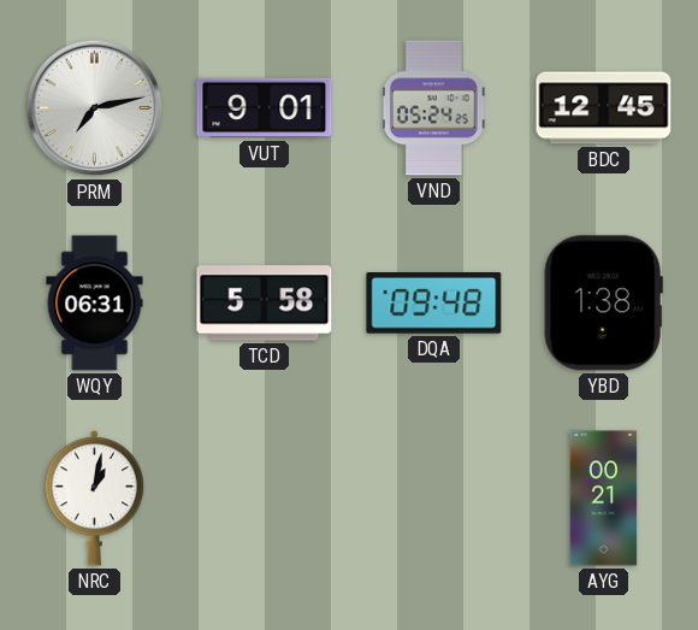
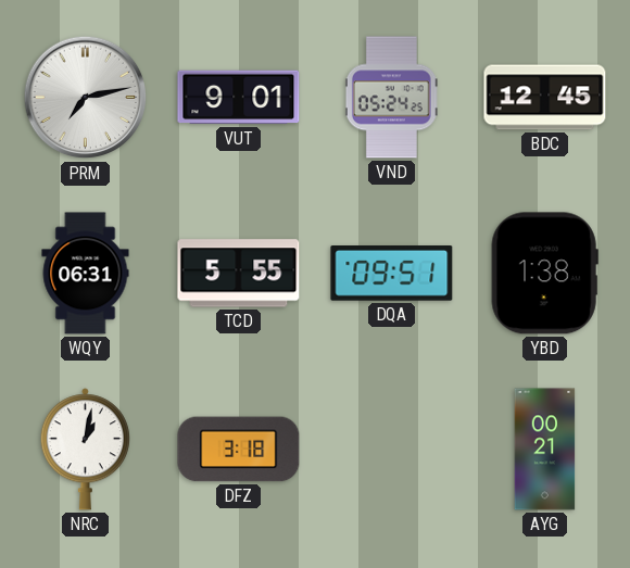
TCD: 5:58 -> 5:55
DQA: 09:48 -> 09:51
DFZ: none -> 3:18
